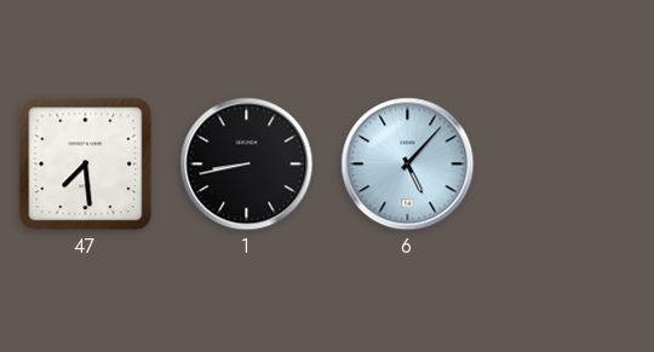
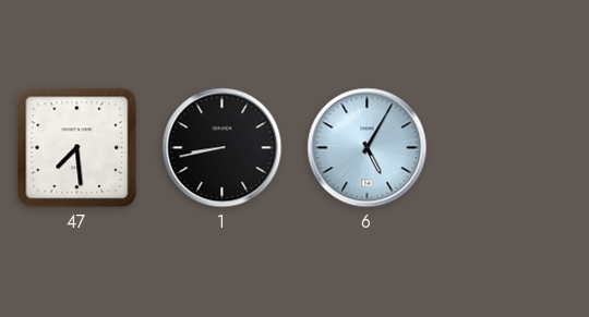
6: 5:07 -> 5:05
